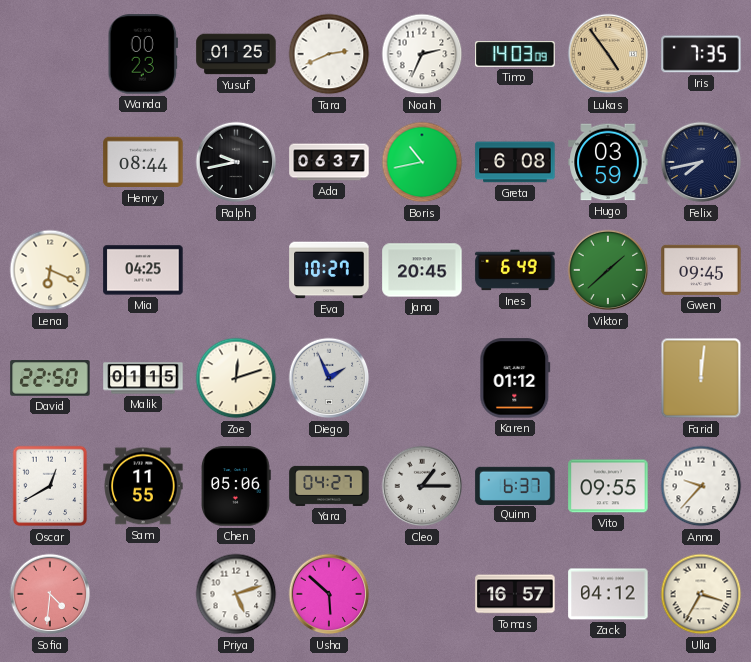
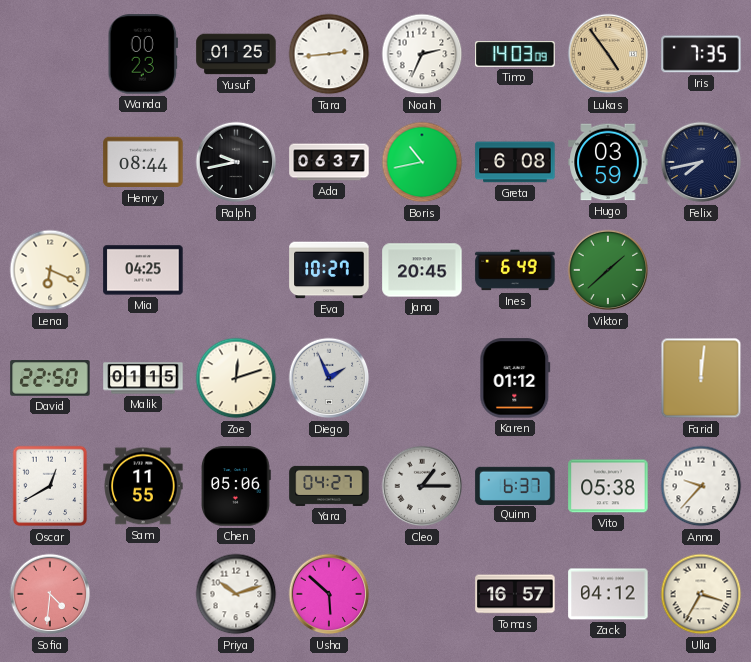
Tara: 2:41 -> 2:44
Gwen: 09:45 -> none
Vito: 09:55 -> 05:38
Priya: 5:12 -> 10:12
